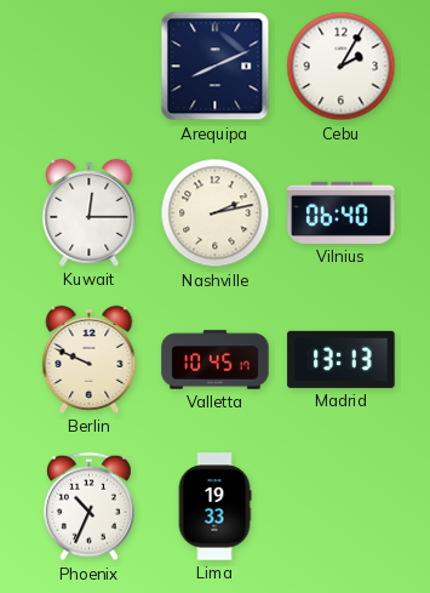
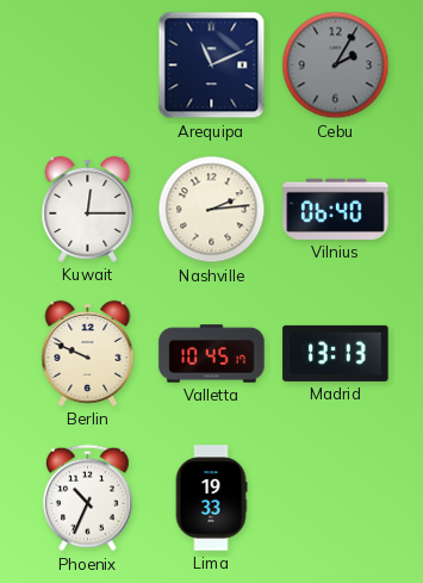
Arequipa: 8:11 -> 11:11
Cebu dial: white -> grey
Nashville: 2:13 -> 2:14
